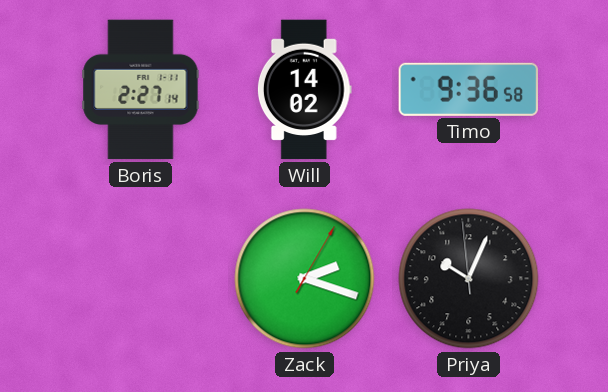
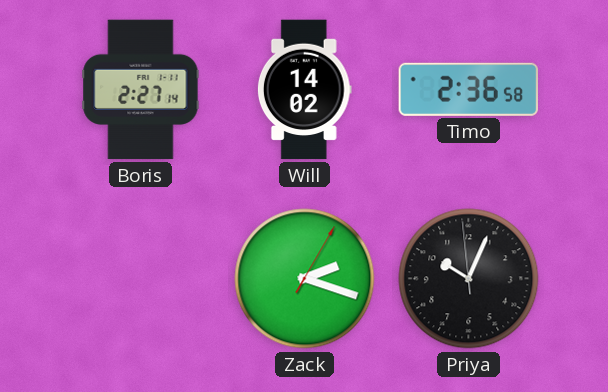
Timo: 9:36 -> 2:36
